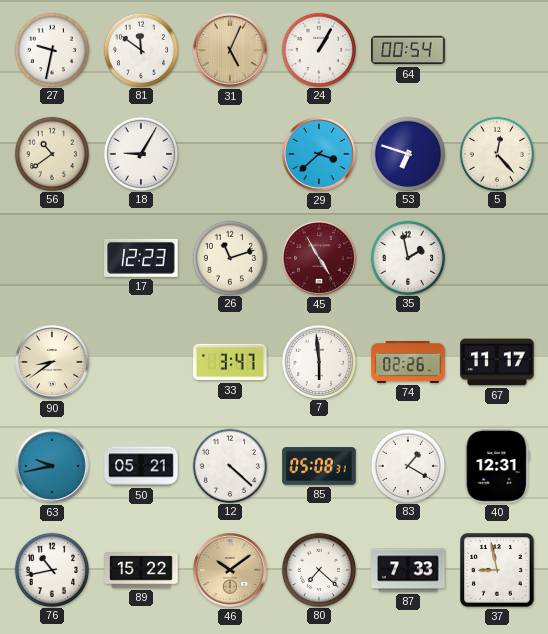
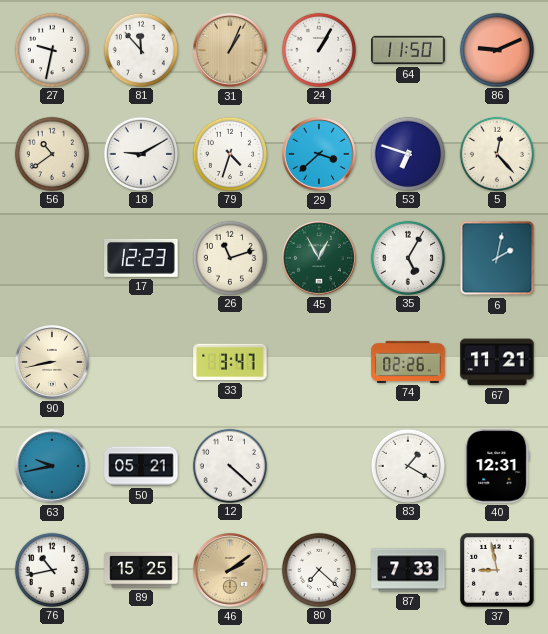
81: 11:51 -> 11:53
31: 5:04 -> 1:04
64: 00:54 -> 11:50
86: none -> 9:11
18: 9:05 -> 9:10
79: none -> 4:33
45: 4:55 -> 12:55
45 dial: burgundy -> green
35: 1:58 -> 5:05
6: none -> 2:02
90: 8:39 -> 8:43
7: 5:59 -> none
67: 11:17 -> 11:21
85: 05:08 -> none
89: 15:22 -> 15:25
46: 10:09 -> 2:09
